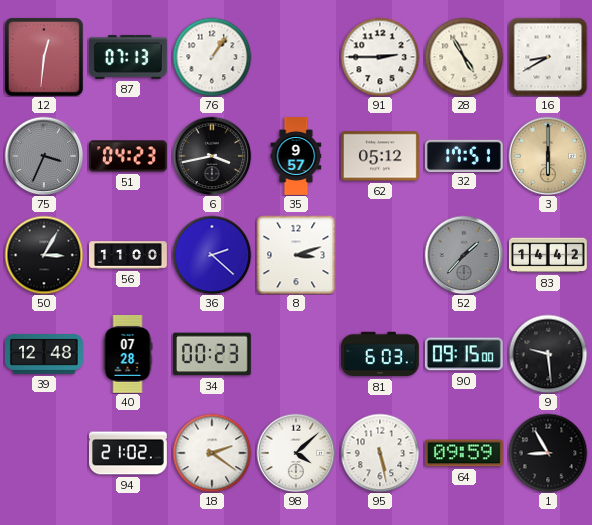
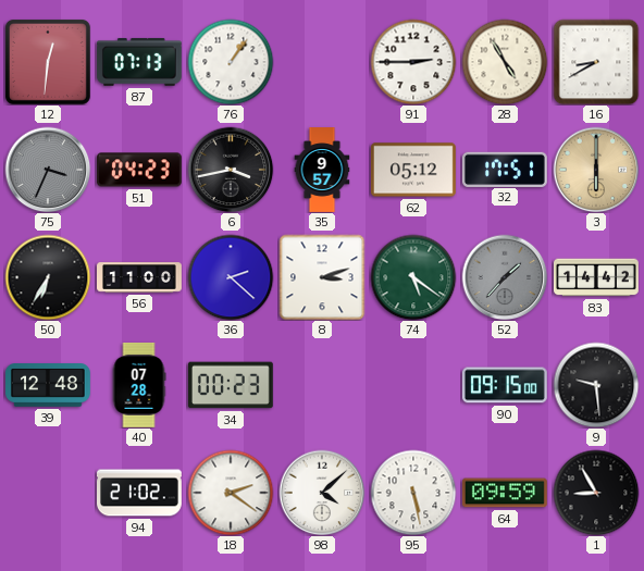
50: 3:05 -> 6:35
74: none -> 5:21
81: 6:03 -> none
